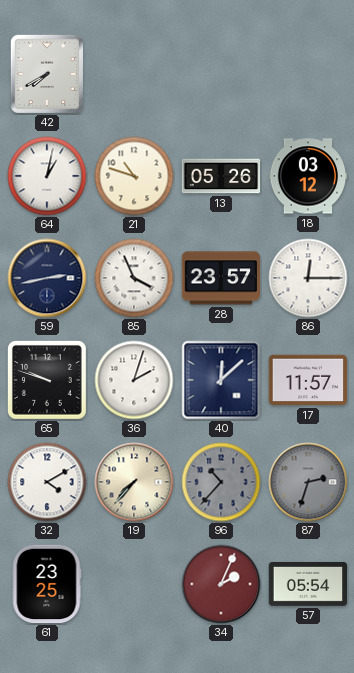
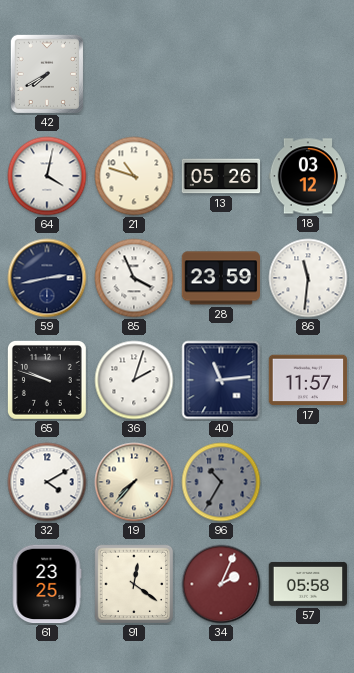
64: 1:02 -> 4:02
28: 23:57 -> 23:59
86: 12:15 -> 11:31
40: 12:08 -> 11:14
96: 10:37 -> 10:35
87: 2:33 -> none
91: none -> 12:21
57: 05:54 -> 05:58
